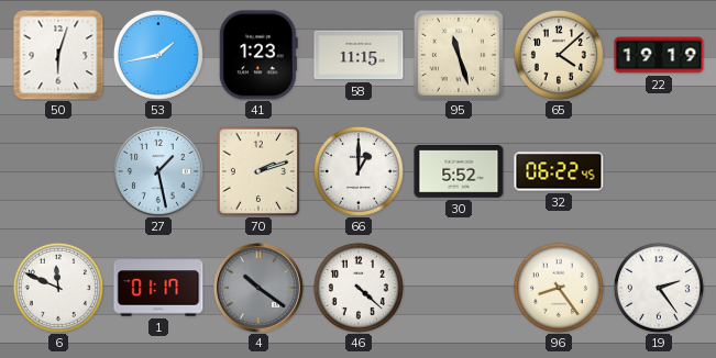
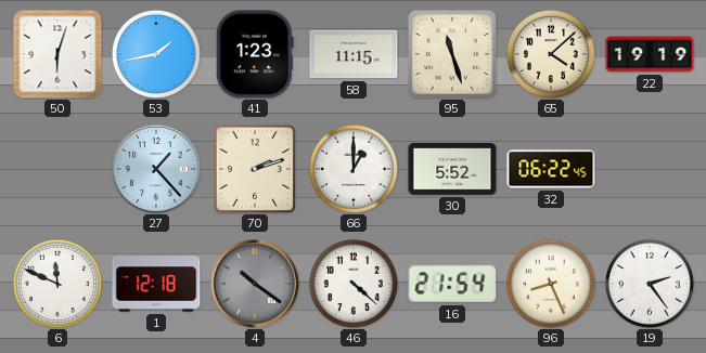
27: 1:28 -> 1:23
1: 01:17 -> 12:18
16: none -> 21:54
96: 8:24 -> 8:26
